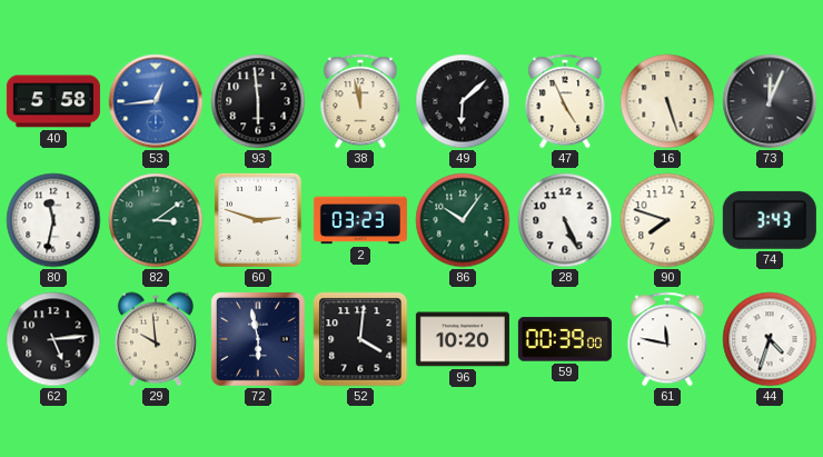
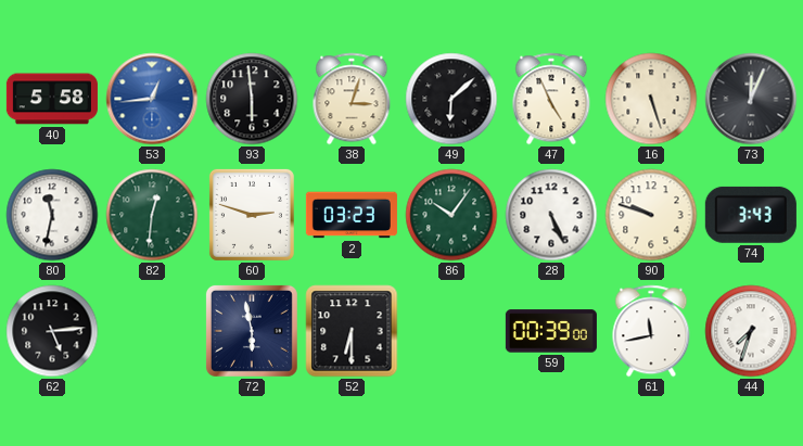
38: 11:58 -> 3:03
82: 3:09 -> 12:31
90: 7:48 -> 9:48
29: 9:59 -> none
52: 4:01 -> 6:30
96: 10:20 -> none
61: 11:47 -> 11:43
44: 4:33 -> 7:33
